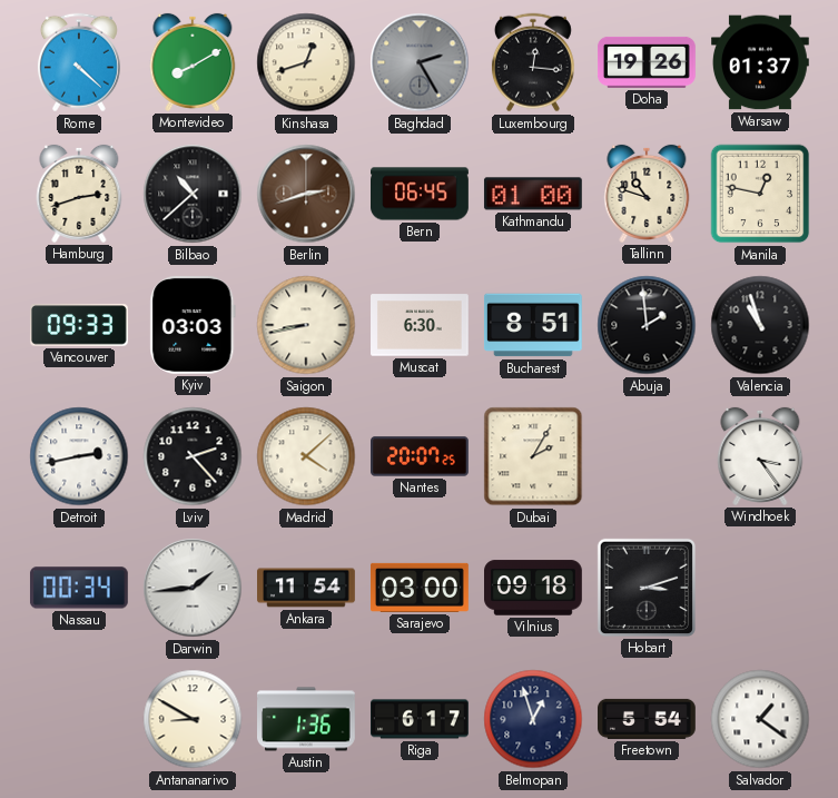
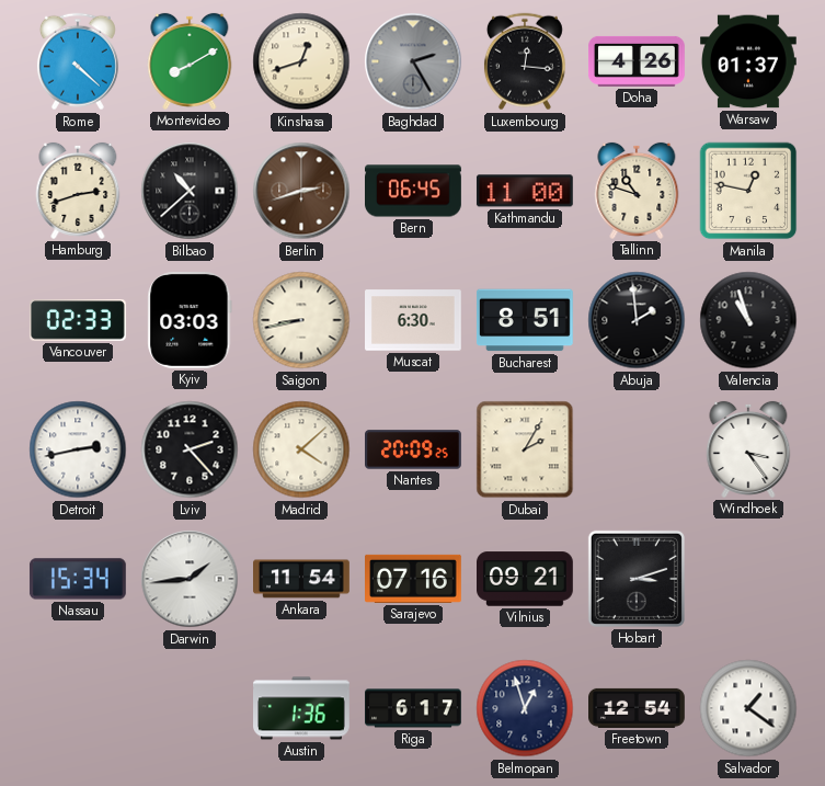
Doha: 19:26 -> 4:26
Kathmandu: 01:00 -> 11:00
Vancouver: 09:33 -> 02:33
Nantes: 20:07 -> 20:09
Nassau: 00:34 -> 15:34
Sarajevo: 03:00 -> 07:16
Vilnius: 09:18 -> 09:21
Antananarivo: 8:50 -> none
Freetown: 5:54 -> 12:54
